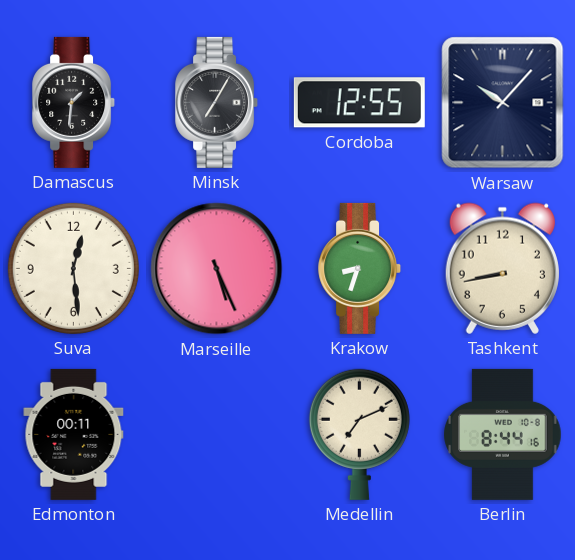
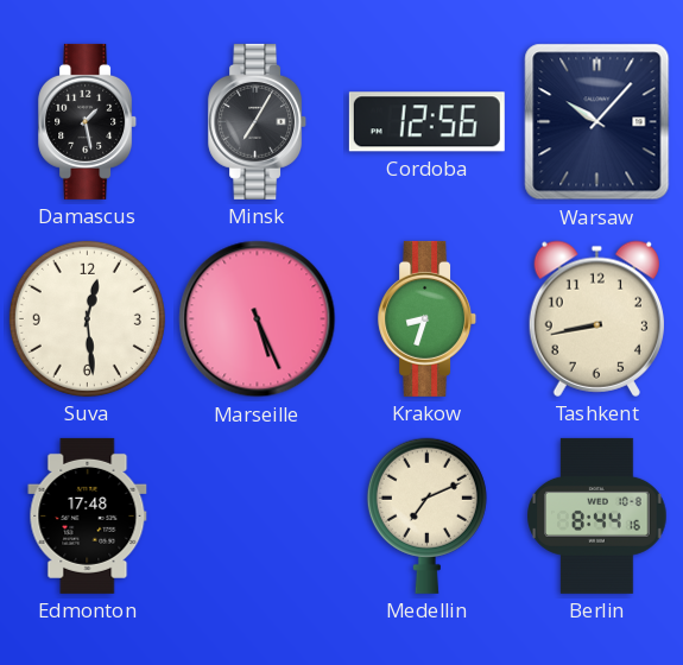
Damascus: 1:31 -> 1:28
Cordoba: 12:55 -> 12:56
Edmonton: 00:11 -> 17:48
